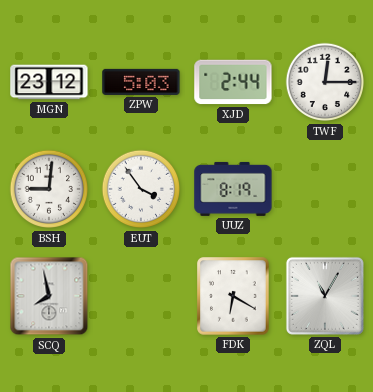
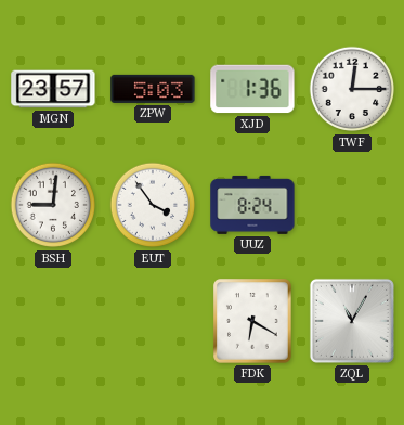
MGN: 23:12 -> 23:57
XJD: 2:44 -> 1:36
UUZ: 8:19 -> 8:24
SCQ: 7:58 -> none
